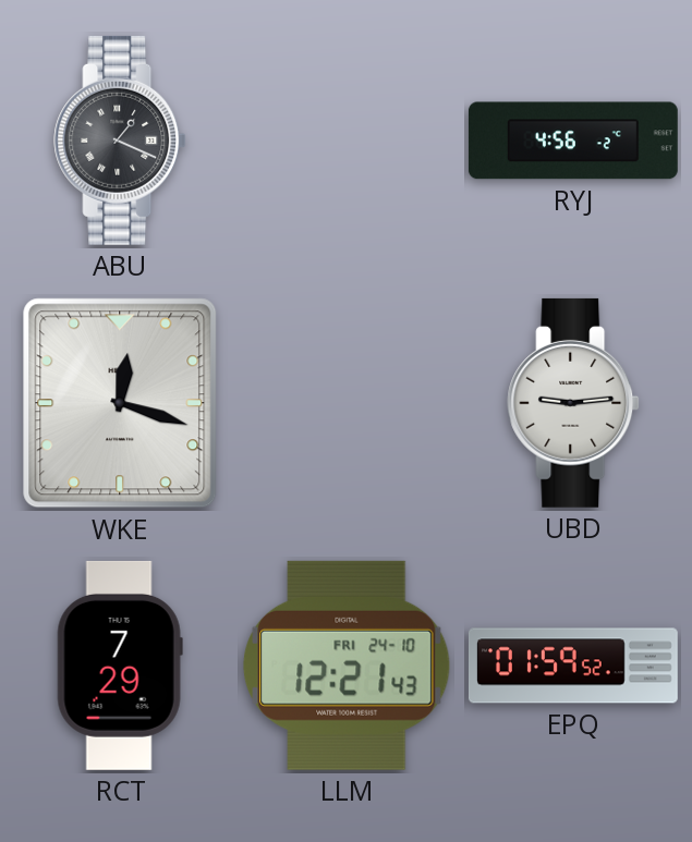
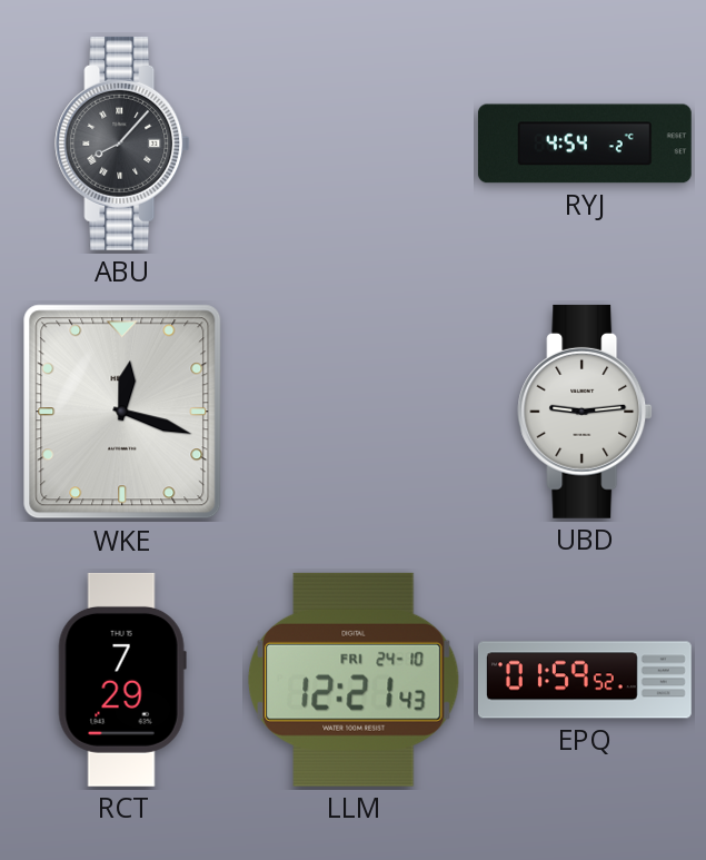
ABU: 1:19 -> 8:07
RYJ: 4:56 -> 4:54
